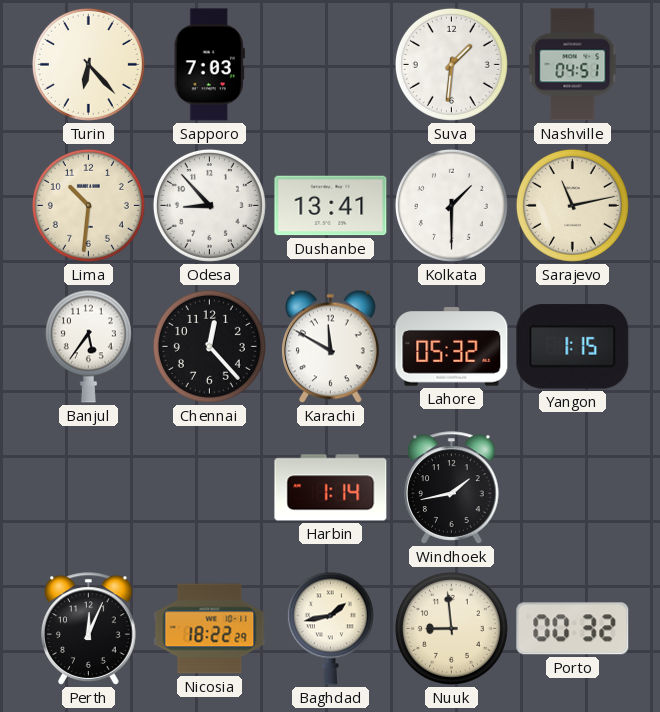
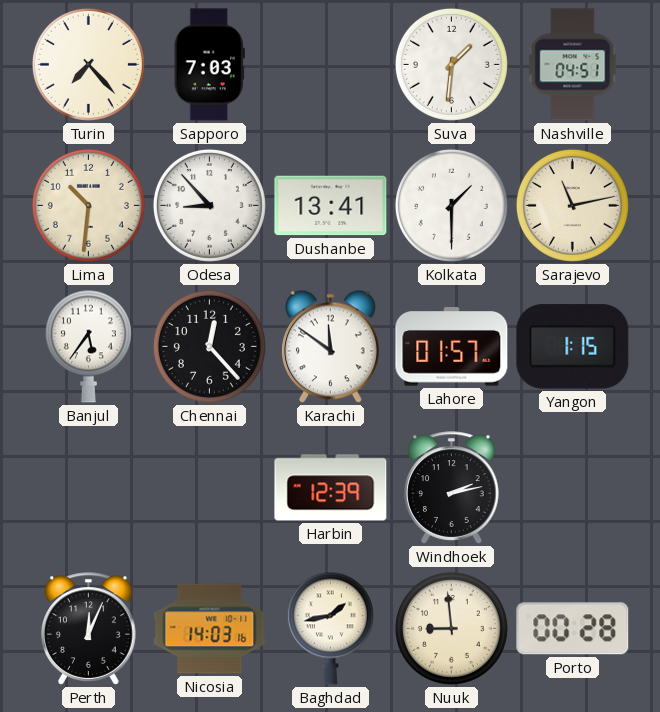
Turin: 6:23 -> 7:23
Karachi: 11:50 -> 11:51
Lahore: 05:32 -> 01:57
Harbin: 1:14 -> 12:39
Windhoek: 1:43 -> 2:13
Nicosia: 18:22 -> 14:03
Porto: 00:32 -> 00:28
